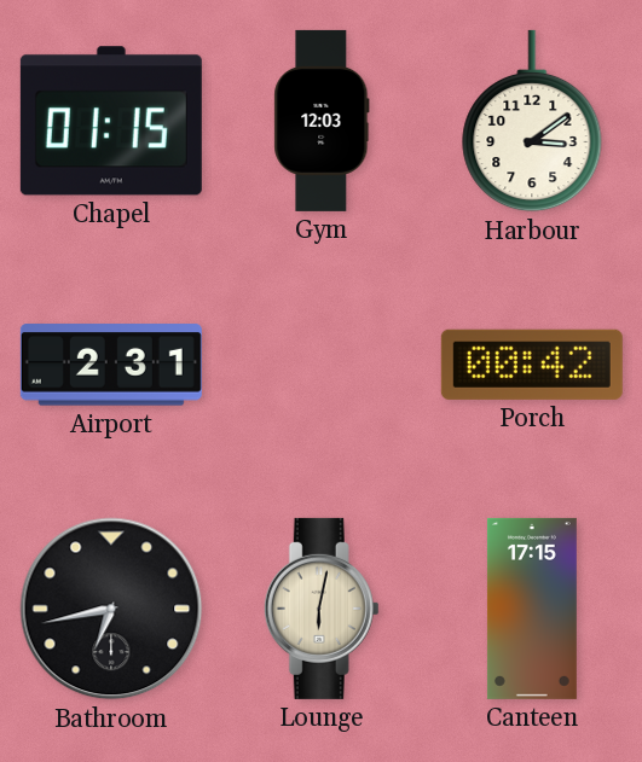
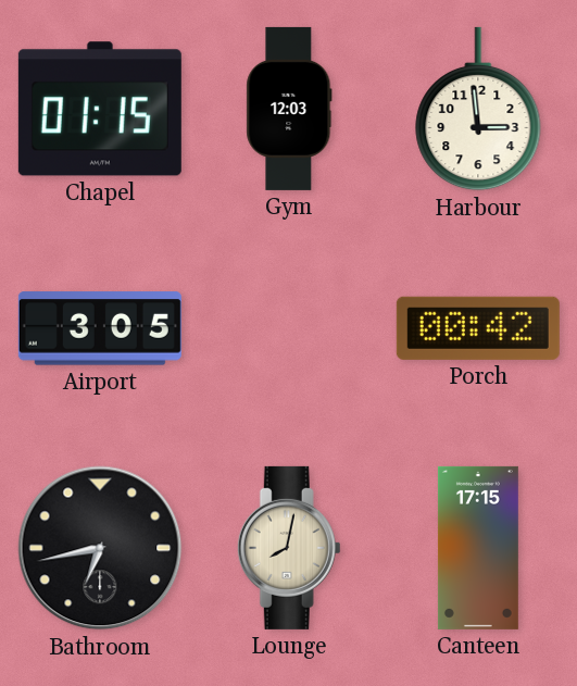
Harbour: 3:09 -> 2:59
Airport: 2:31 -> 3:05
Lounge: 6:02 -> 8:02
